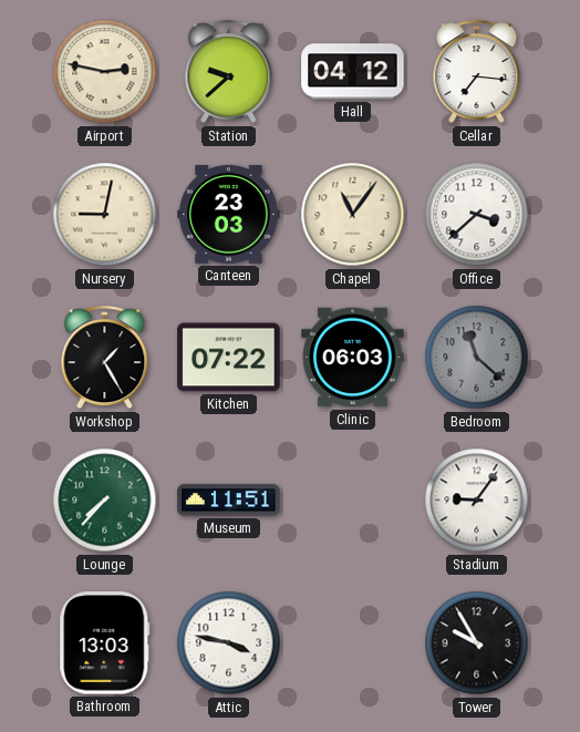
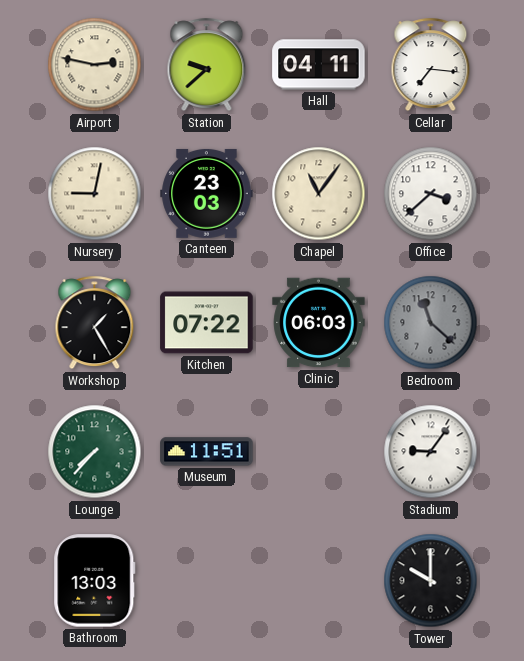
Hall: 04:12 -> 04:11
Attic: 3:47 -> none
Tower: 9:55 -> 10:00
